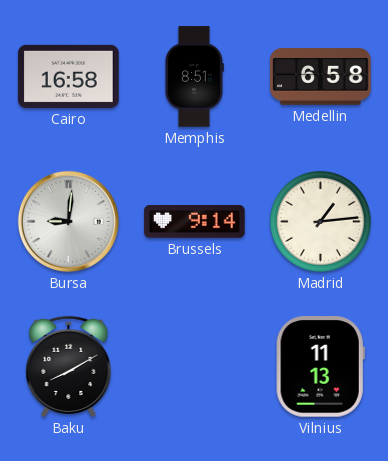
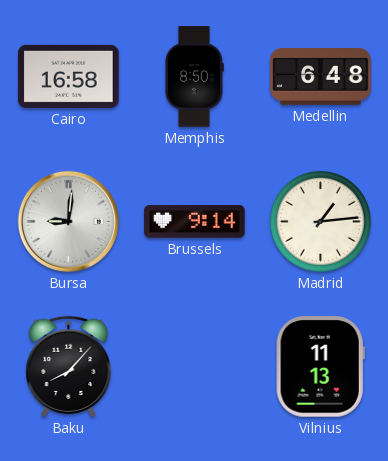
Memphis: 8:51 -> 8:50
Medellin: 6:58 -> 6:48
Baku: 8:10 -> 8:07
